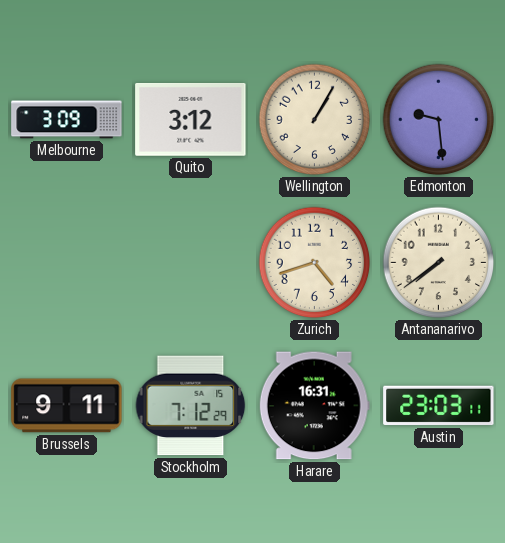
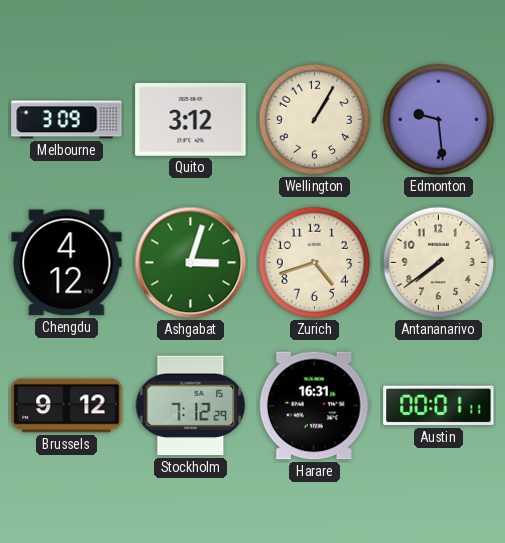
Chengdu: none -> 4:12
Ashgabat: none -> 3:03
Brussels: 9:11 -> 9:12
Austin: 23:03 -> 00:01
